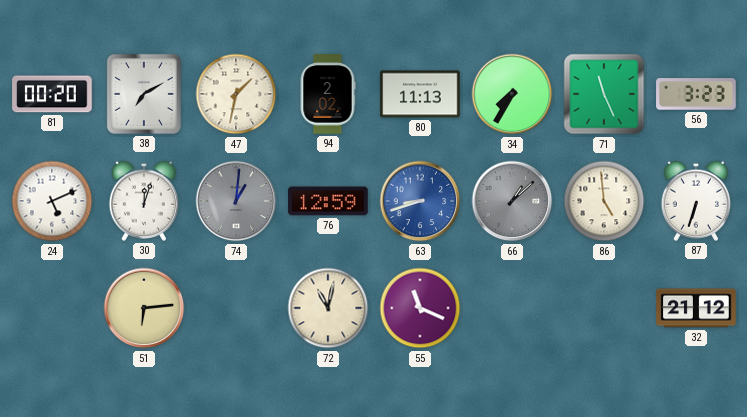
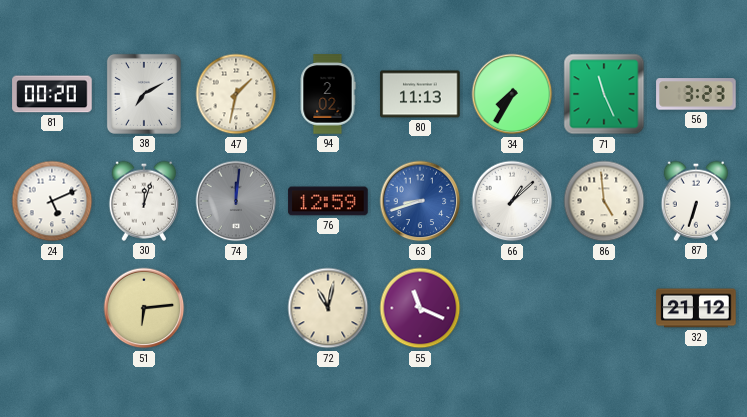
74: 1:01 -> 12:01
66 dial: grey -> white
